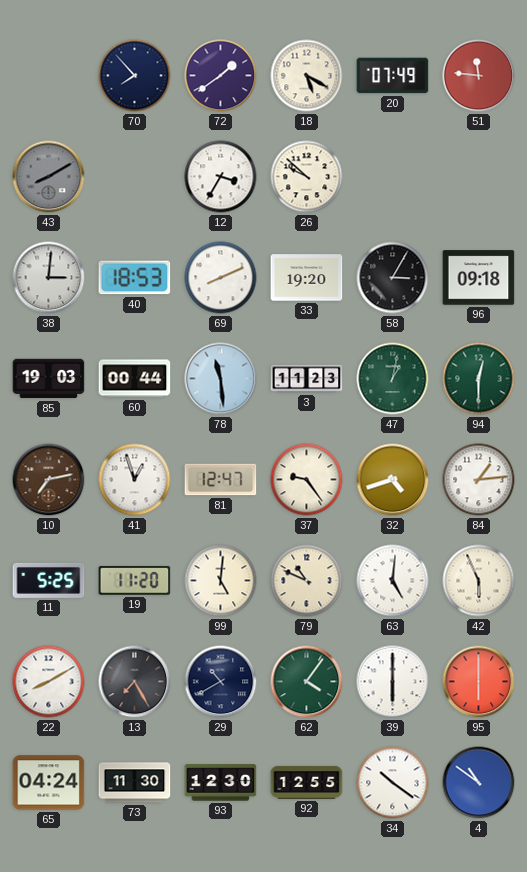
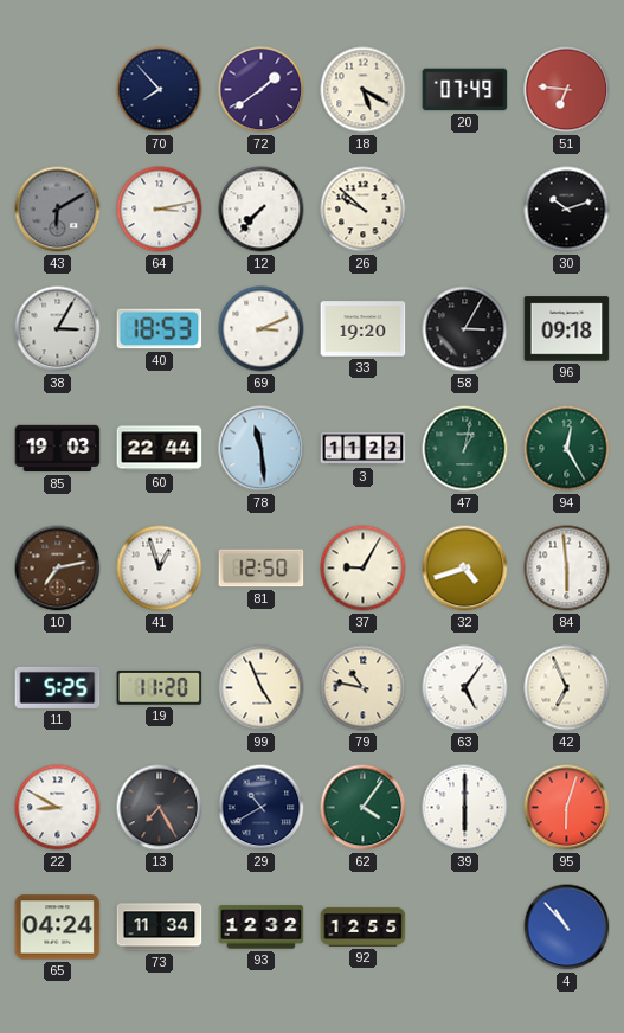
51: 11:46 -> 6:46
43: 8:10 -> 6:10
64: none -> 3:13
12: 3:35 -> 7:37
30: none -> 10:12
38: 3:01 -> 3:05
69: 8:11 -> 3:11
60: 00:44 -> 22:44
3: 11:23 -> 11:22
94: 12:30 -> 12:25
81: 12:47 -> 12:50
37: 9:24 -> 9:05
84: 1:14 -> 5:59
99: 5:01 -> 4:56
79: 10:49 -> 10:47
63: 5:01 -> 5:06
42: 5:56 -> 6:56
22: 8:10 -> 8:50
95: 6:00 -> 6:03
73: 11:30 -> 11:34
93: 12:30 -> 12:32
34: 10:21 -> none
4: 10:51 -> 10:53
